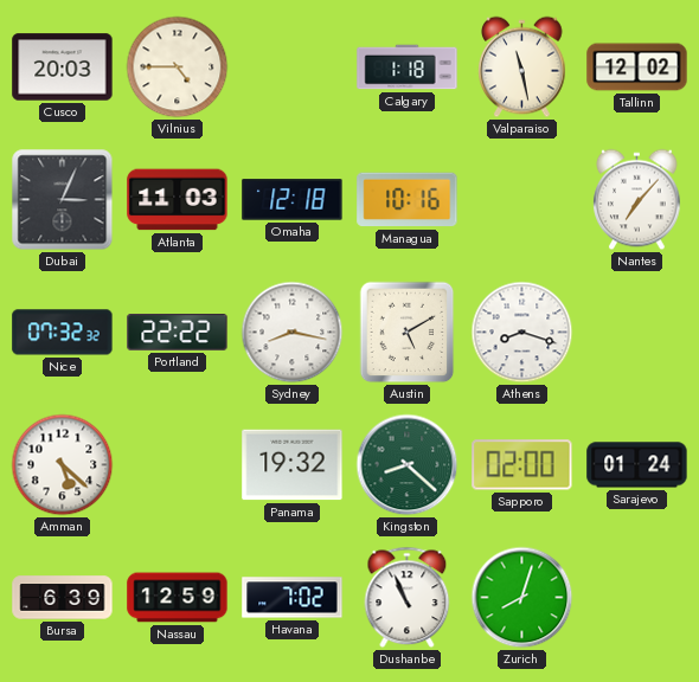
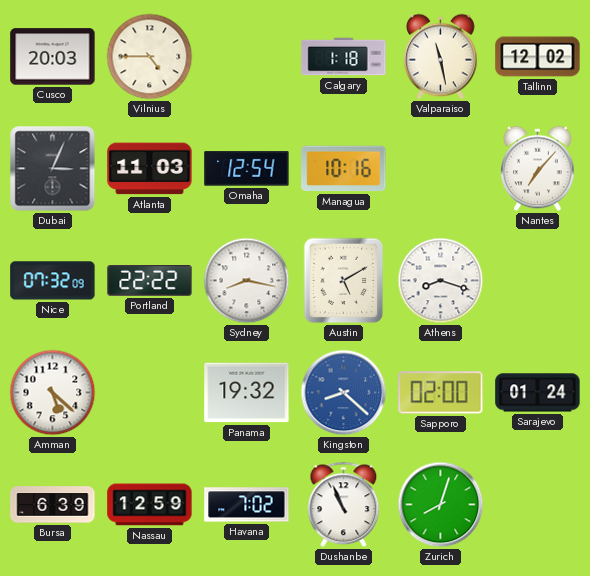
Omaha: 12:18 -> 12:54
Nice: 07:32:32 -> 07:32:09
Kingston dial: green -> blue
